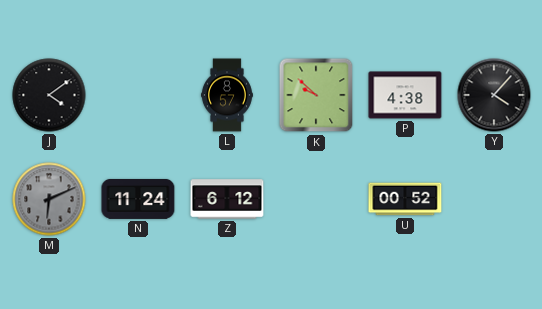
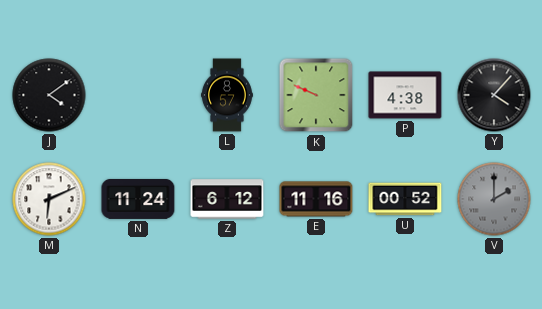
K: 9:52 -> 9:49
M dial: grey -> white
E: none -> 11:16
V: none -> 2:00
